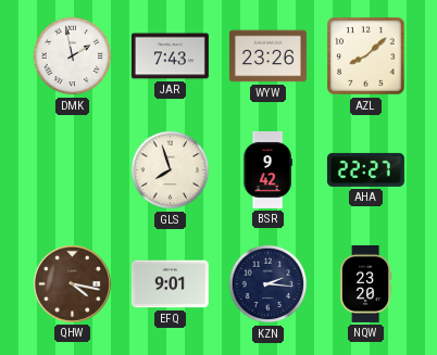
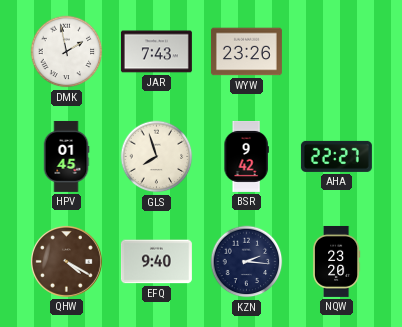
AZL: 8:08 -> none
HPV: none -> 01:45
QHW: 4:17 -> 4:20
EFQ: 9:01 -> 9:40
